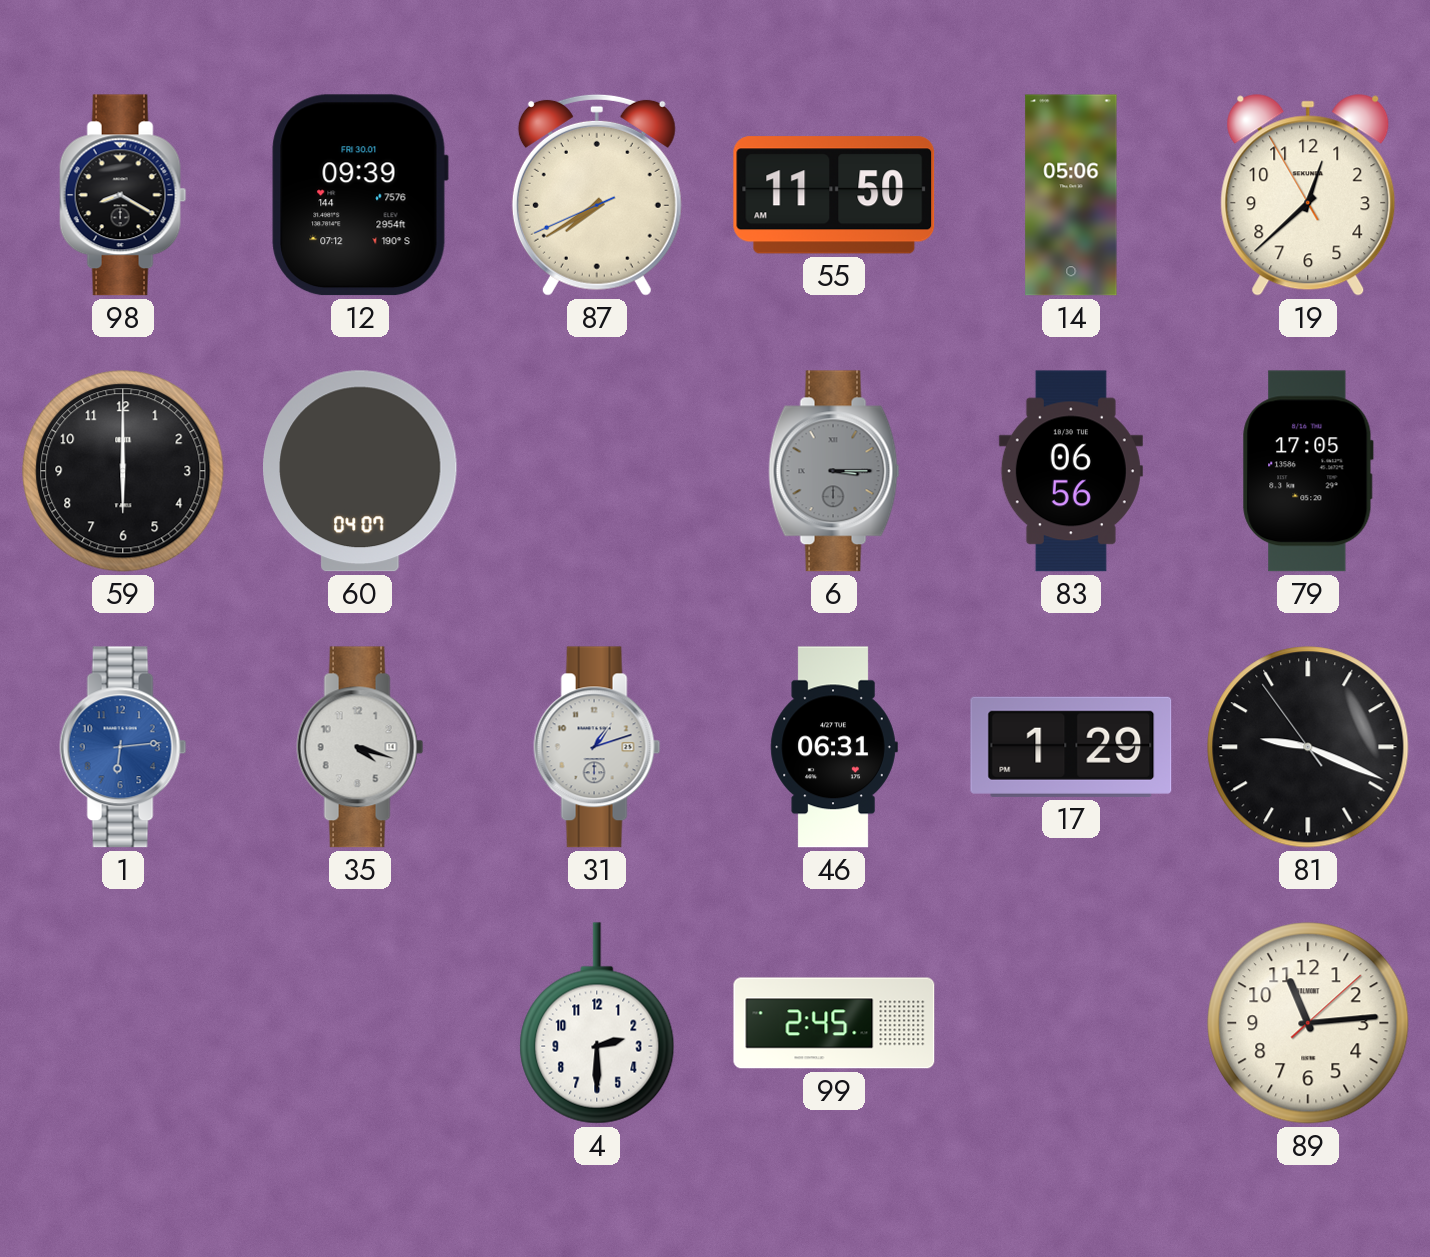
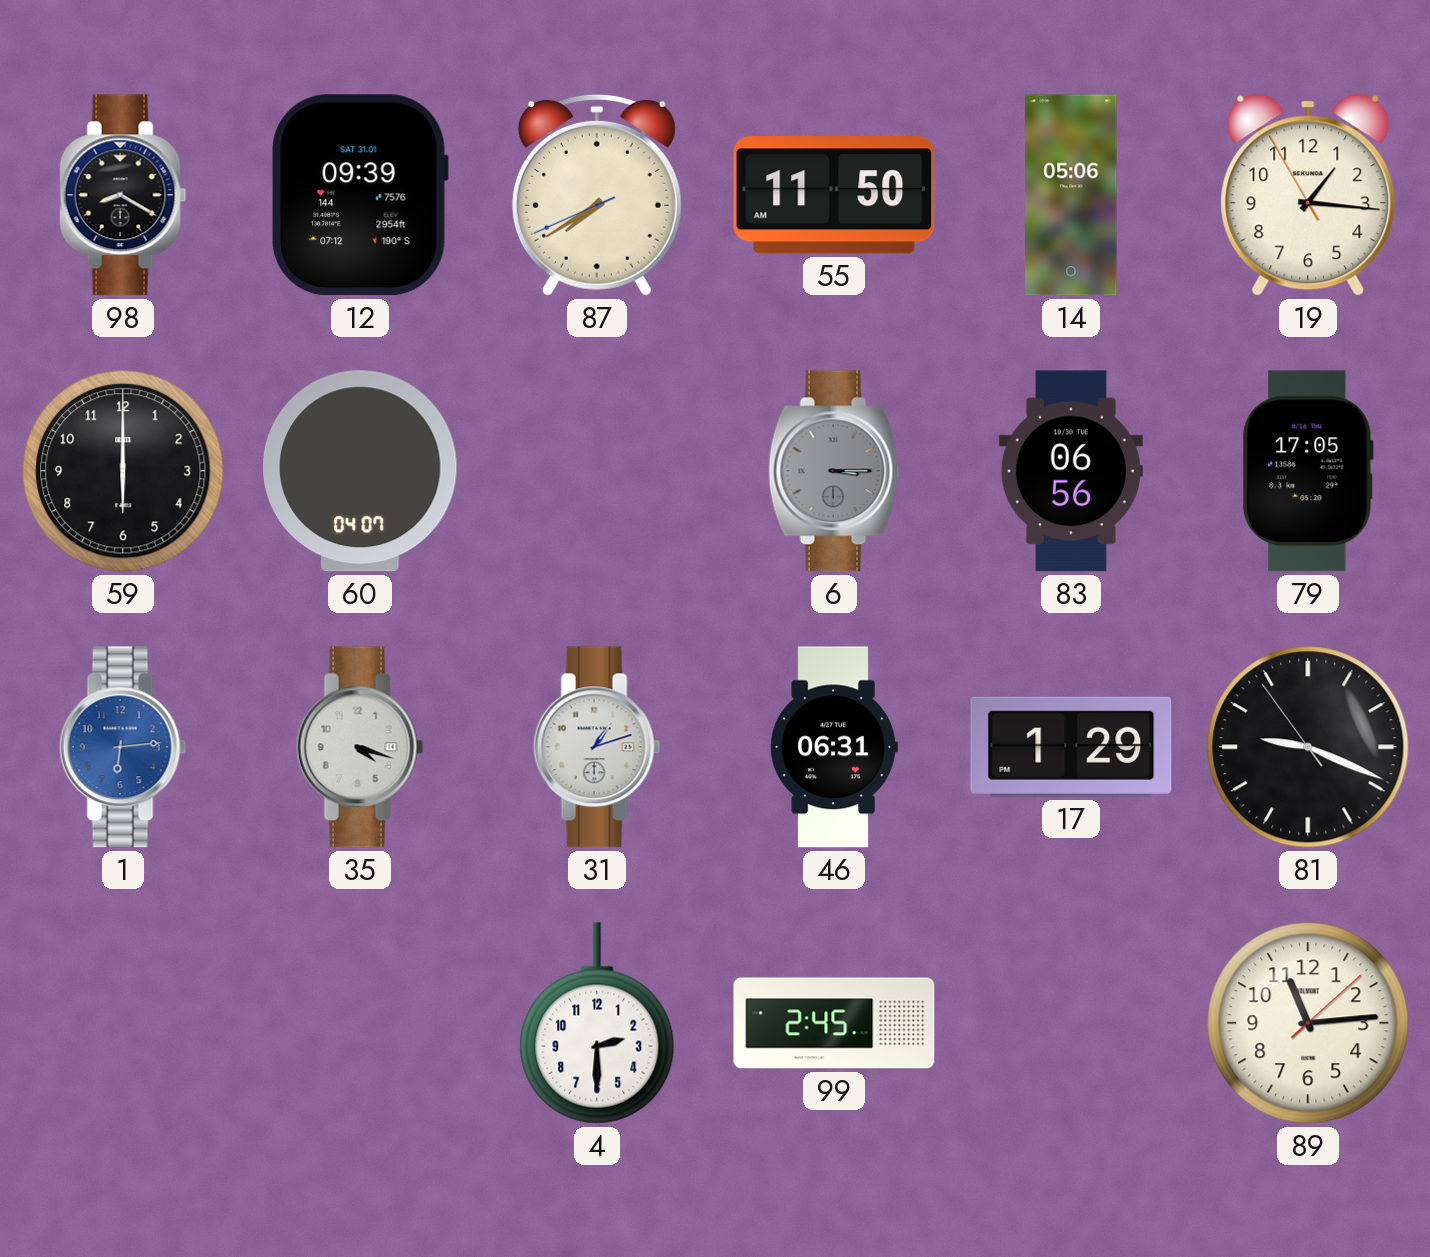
12 date: FRI 30.01 -> SAT 31.01
19: 12:37 -> 1:15
